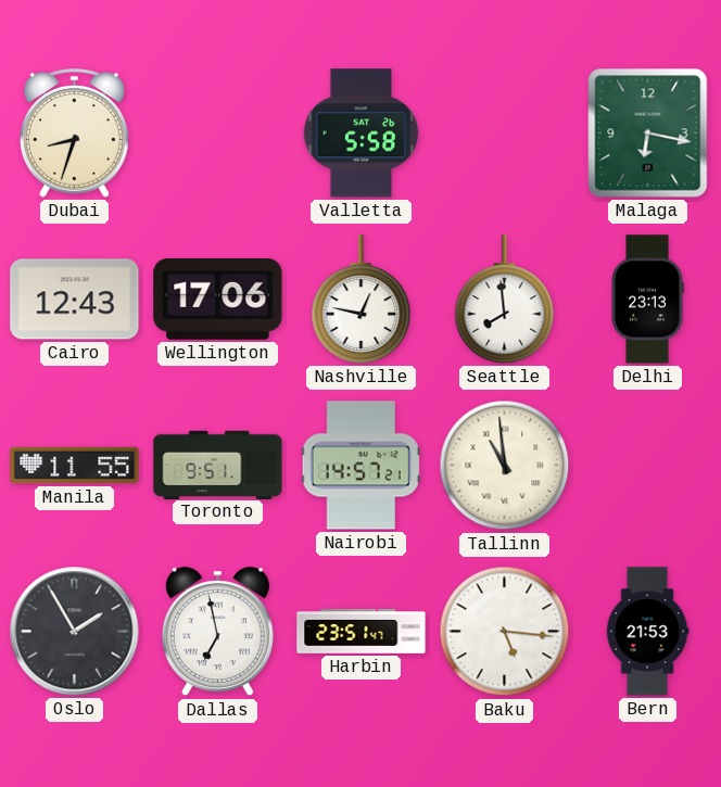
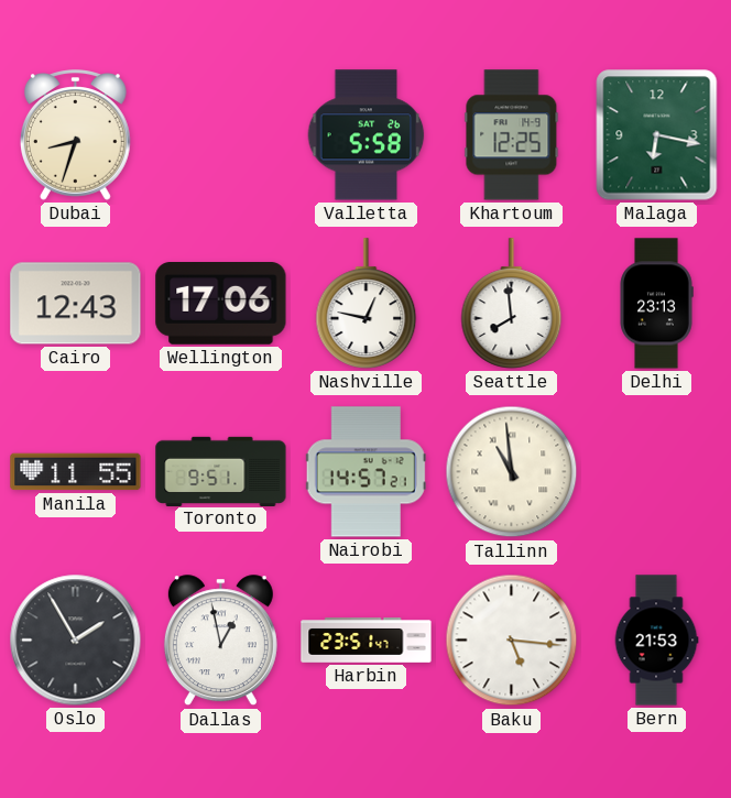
Khartoum: none -> 12:25
Dallas: 6:58 -> 12:58
